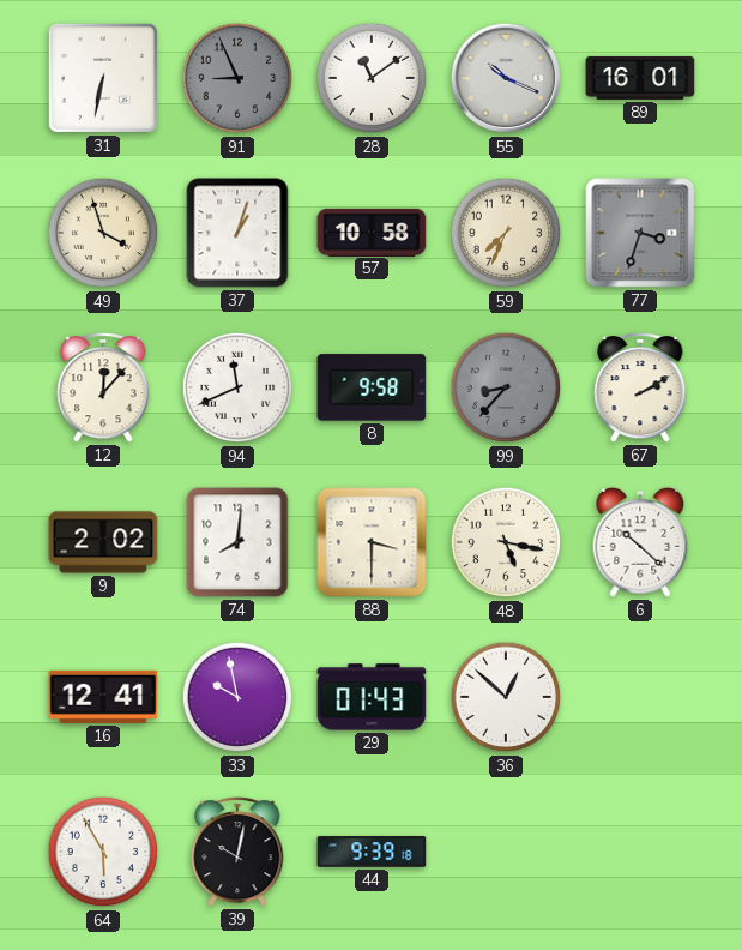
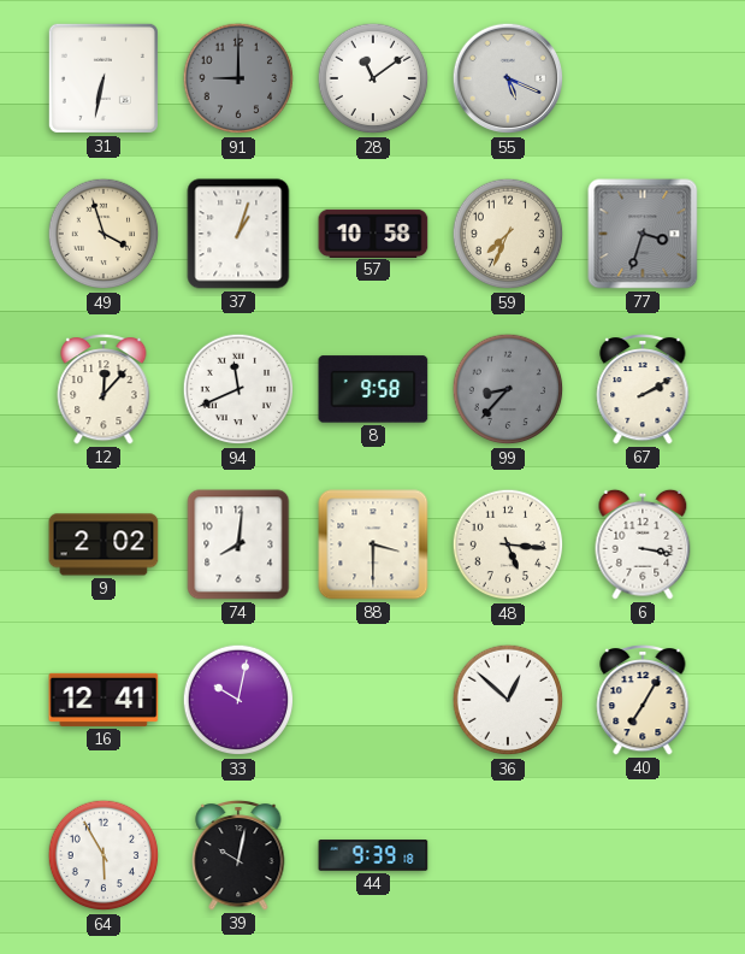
91: 8:56 -> 9:00
55: 10:19 -> 5:19
89: 16:01 -> none
48: 5:17 -> 5:16
6: 10:22 -> 3:17
33: 9:58 -> 10:02
29: 01:43 -> none
40: none -> 7:05
